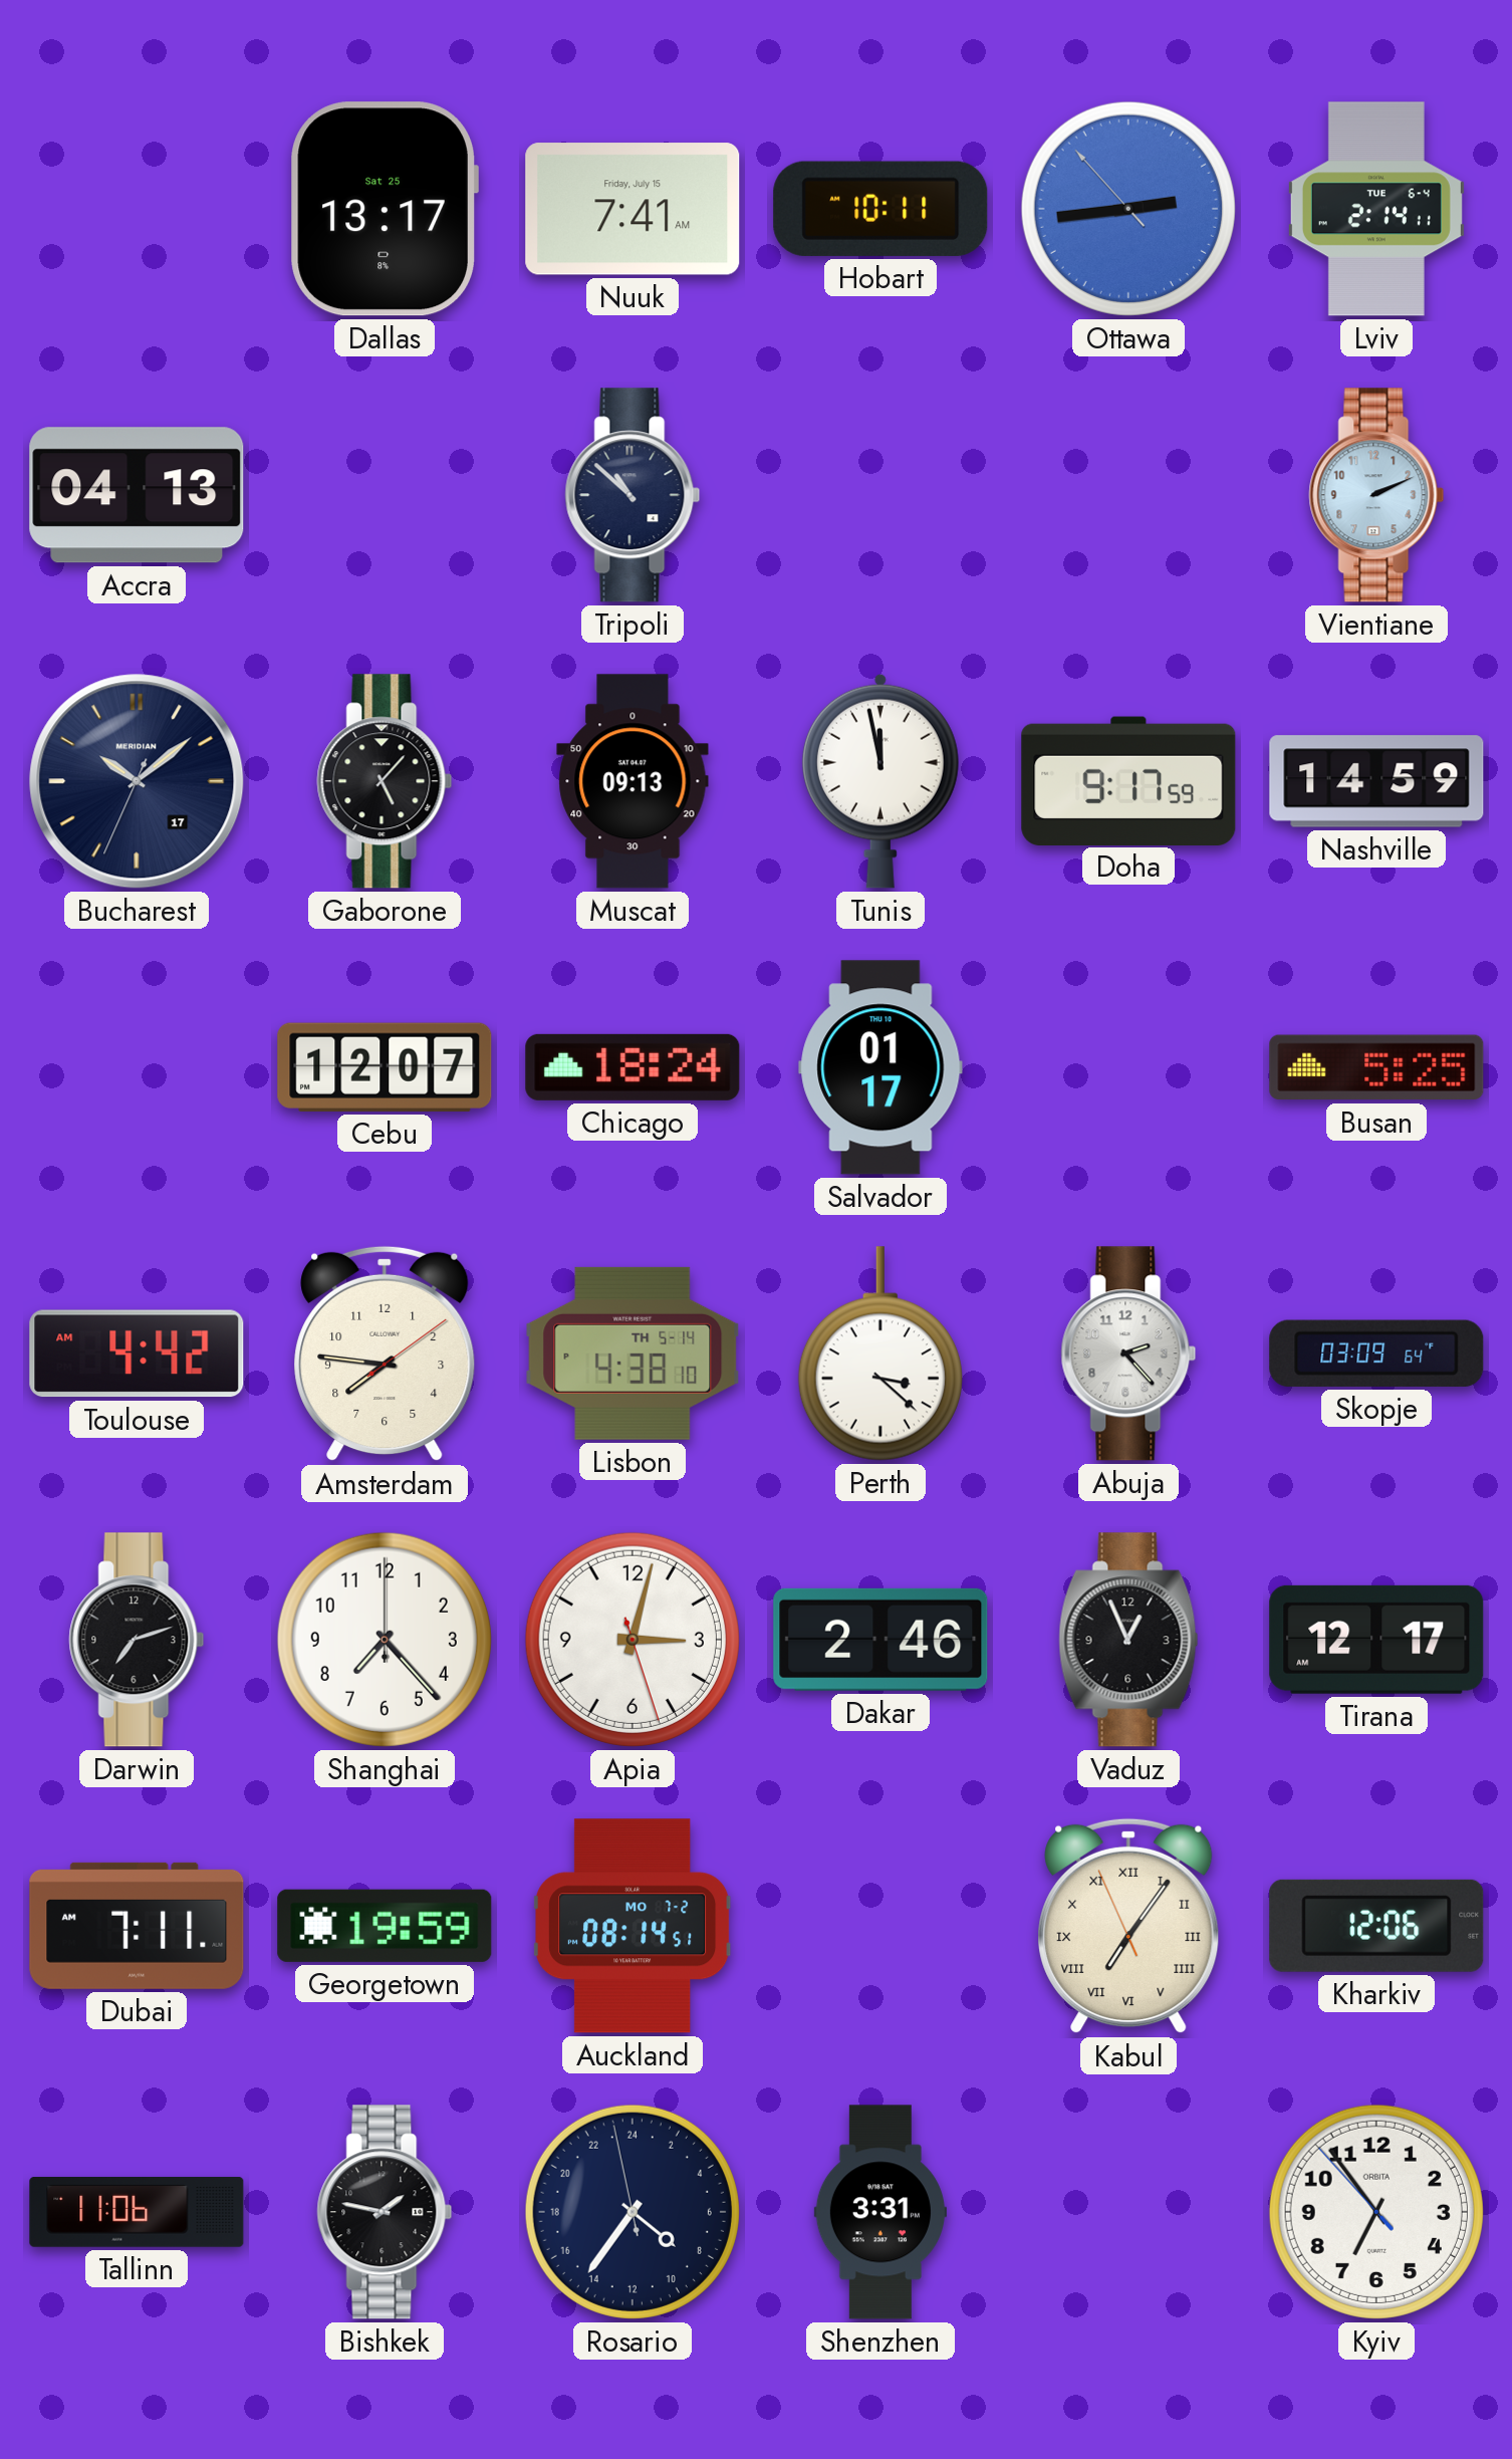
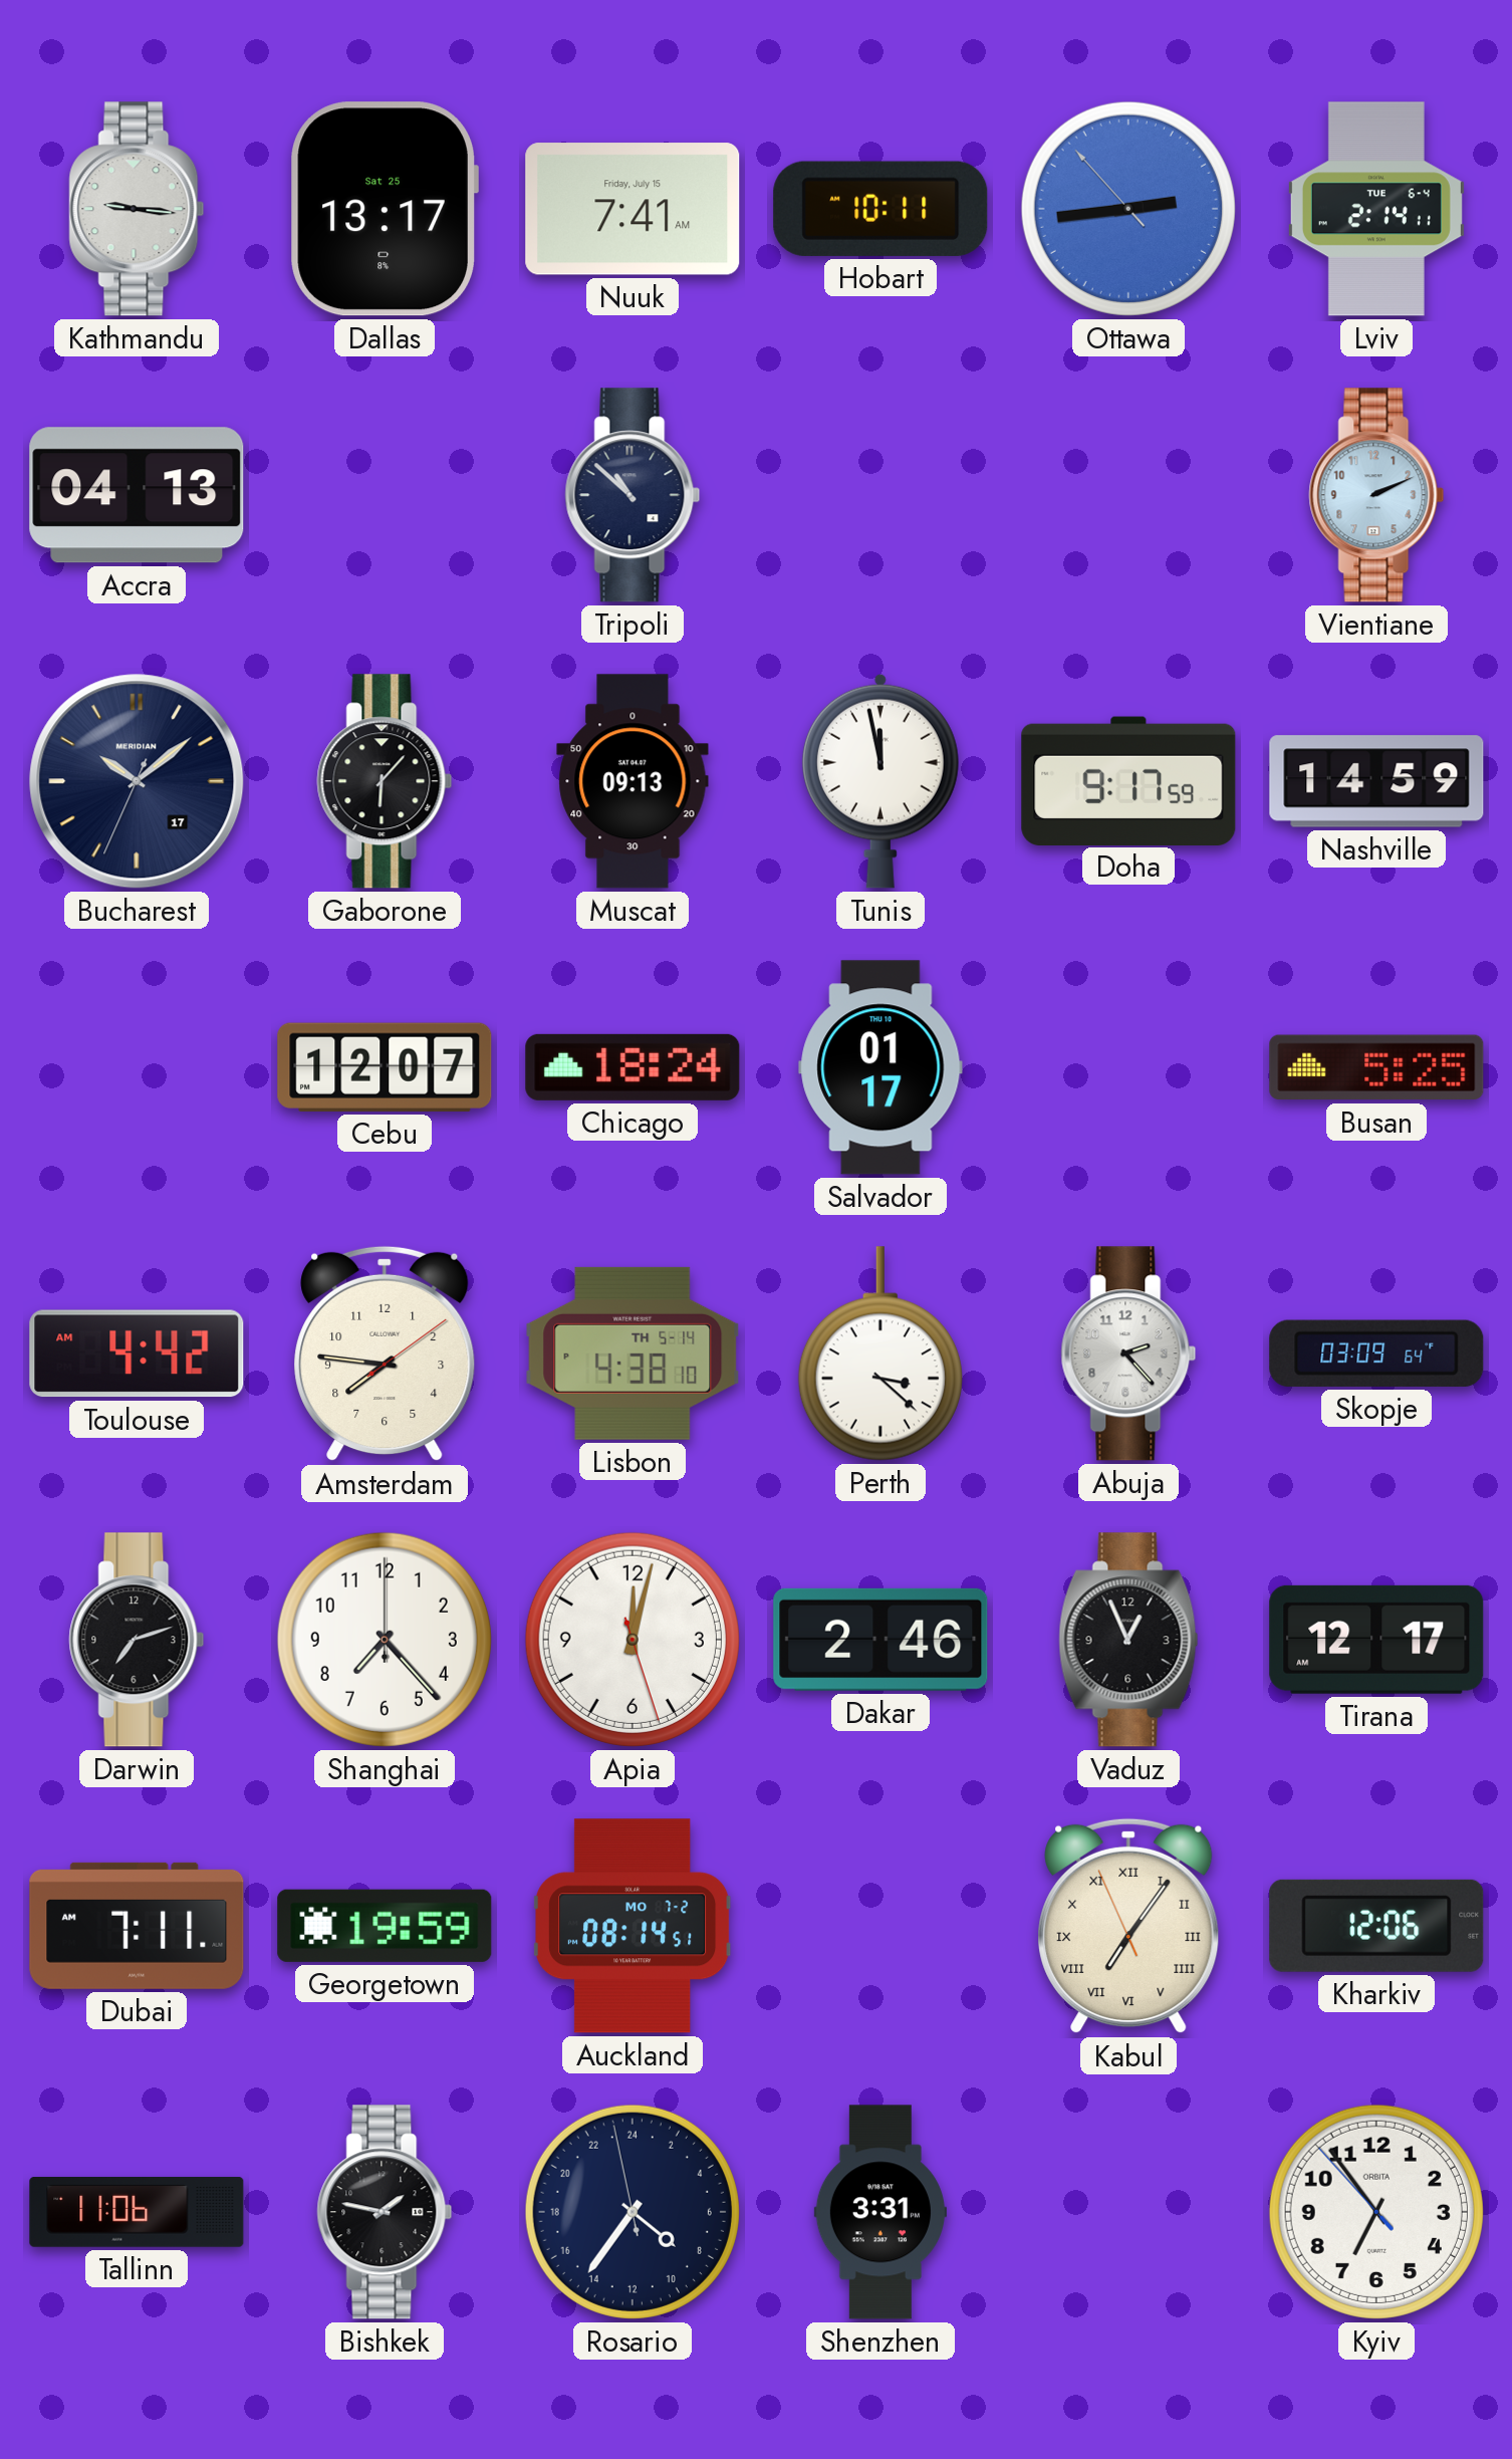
Kathmandu: none -> 9:16
Gaborone: 5:07 -> 6:07
Apia: 3:02 -> 12:02
